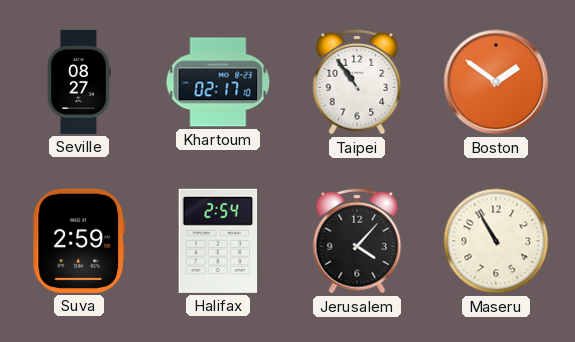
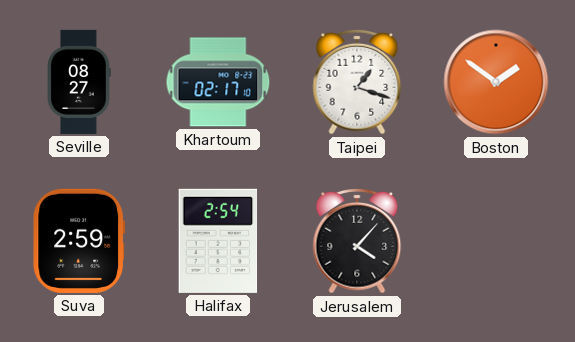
Taipei: 10:54 -> 1:18
Maseru: 10:55 -> none
